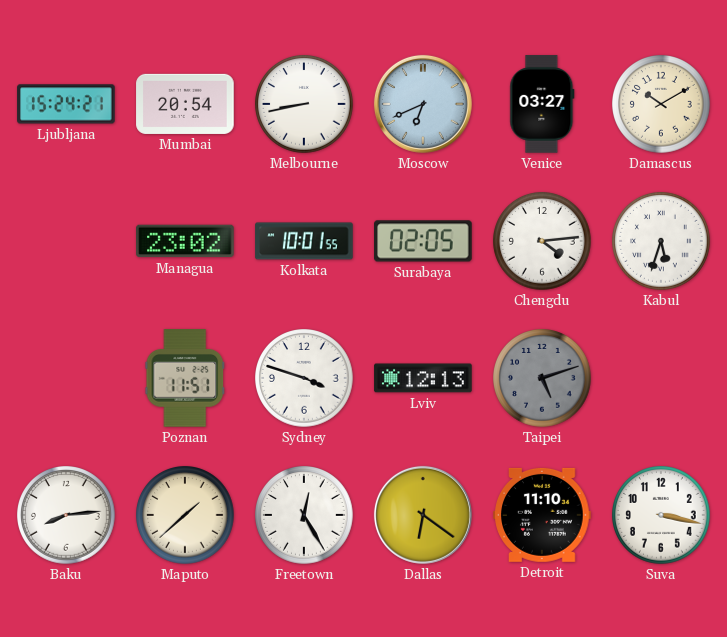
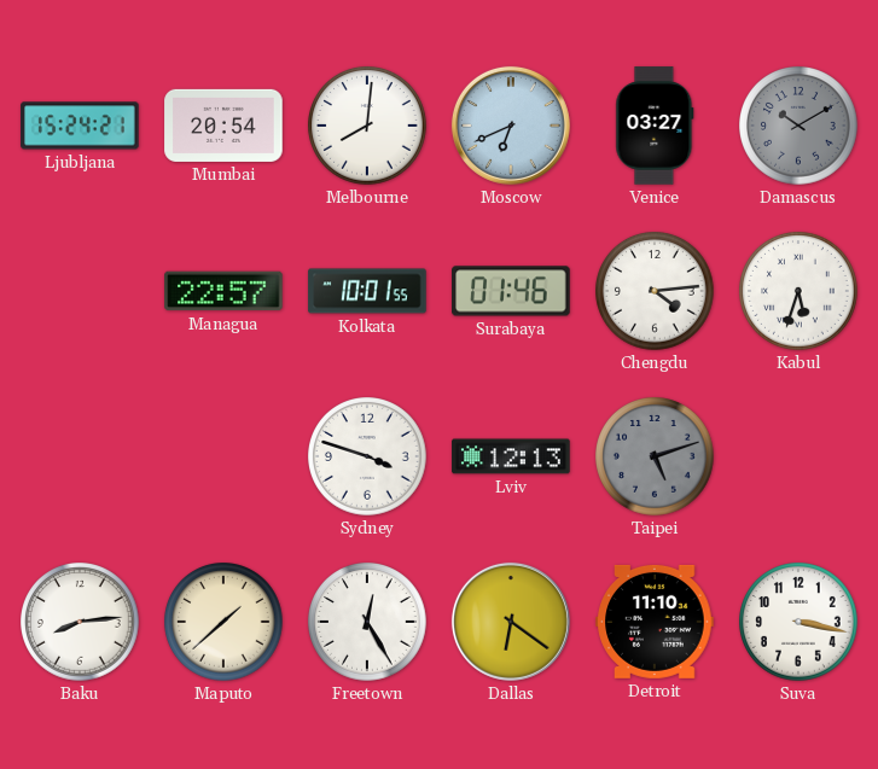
Melbourne: 8:43 -> 8:01
Damascus dial: cream -> grey
Managua: 23:02 -> 22:57
Surabaya: 02:05 -> 01:46
Poznan: 11:51 -> none
